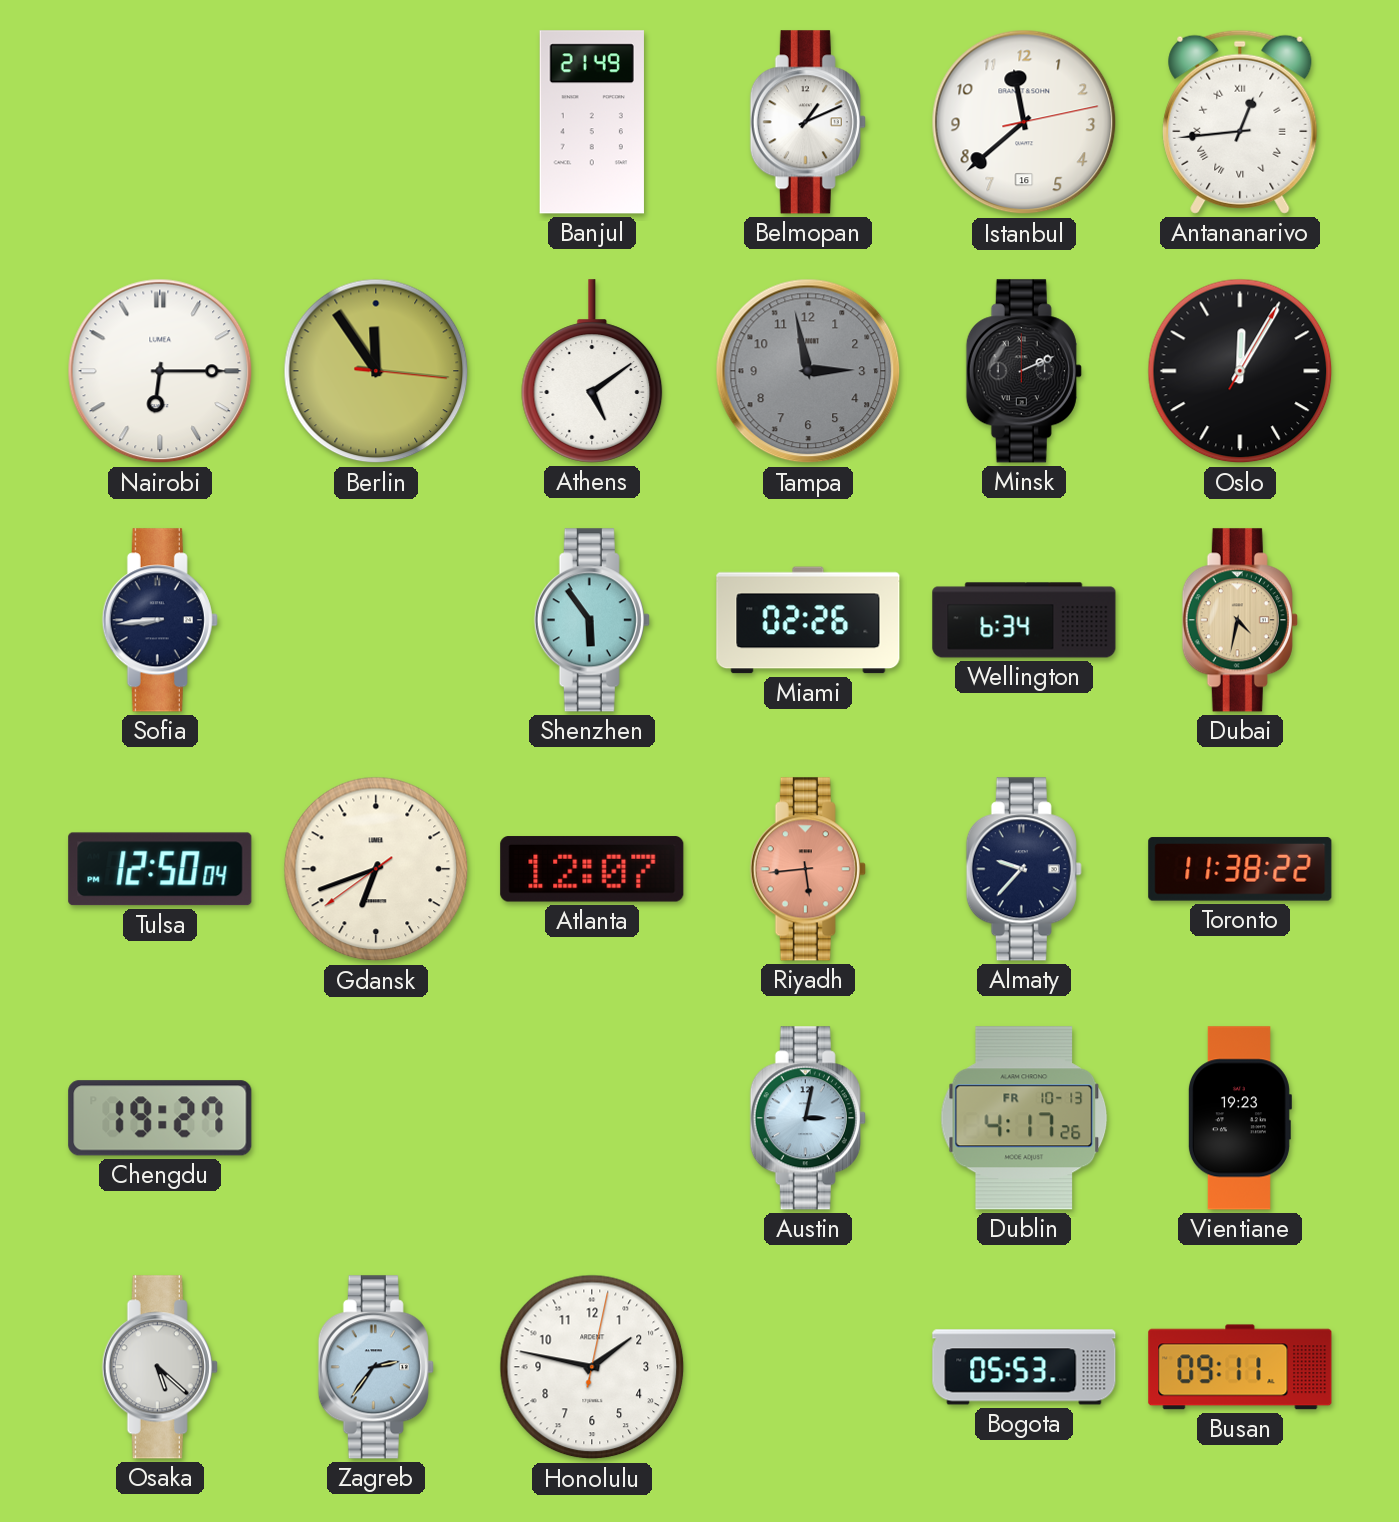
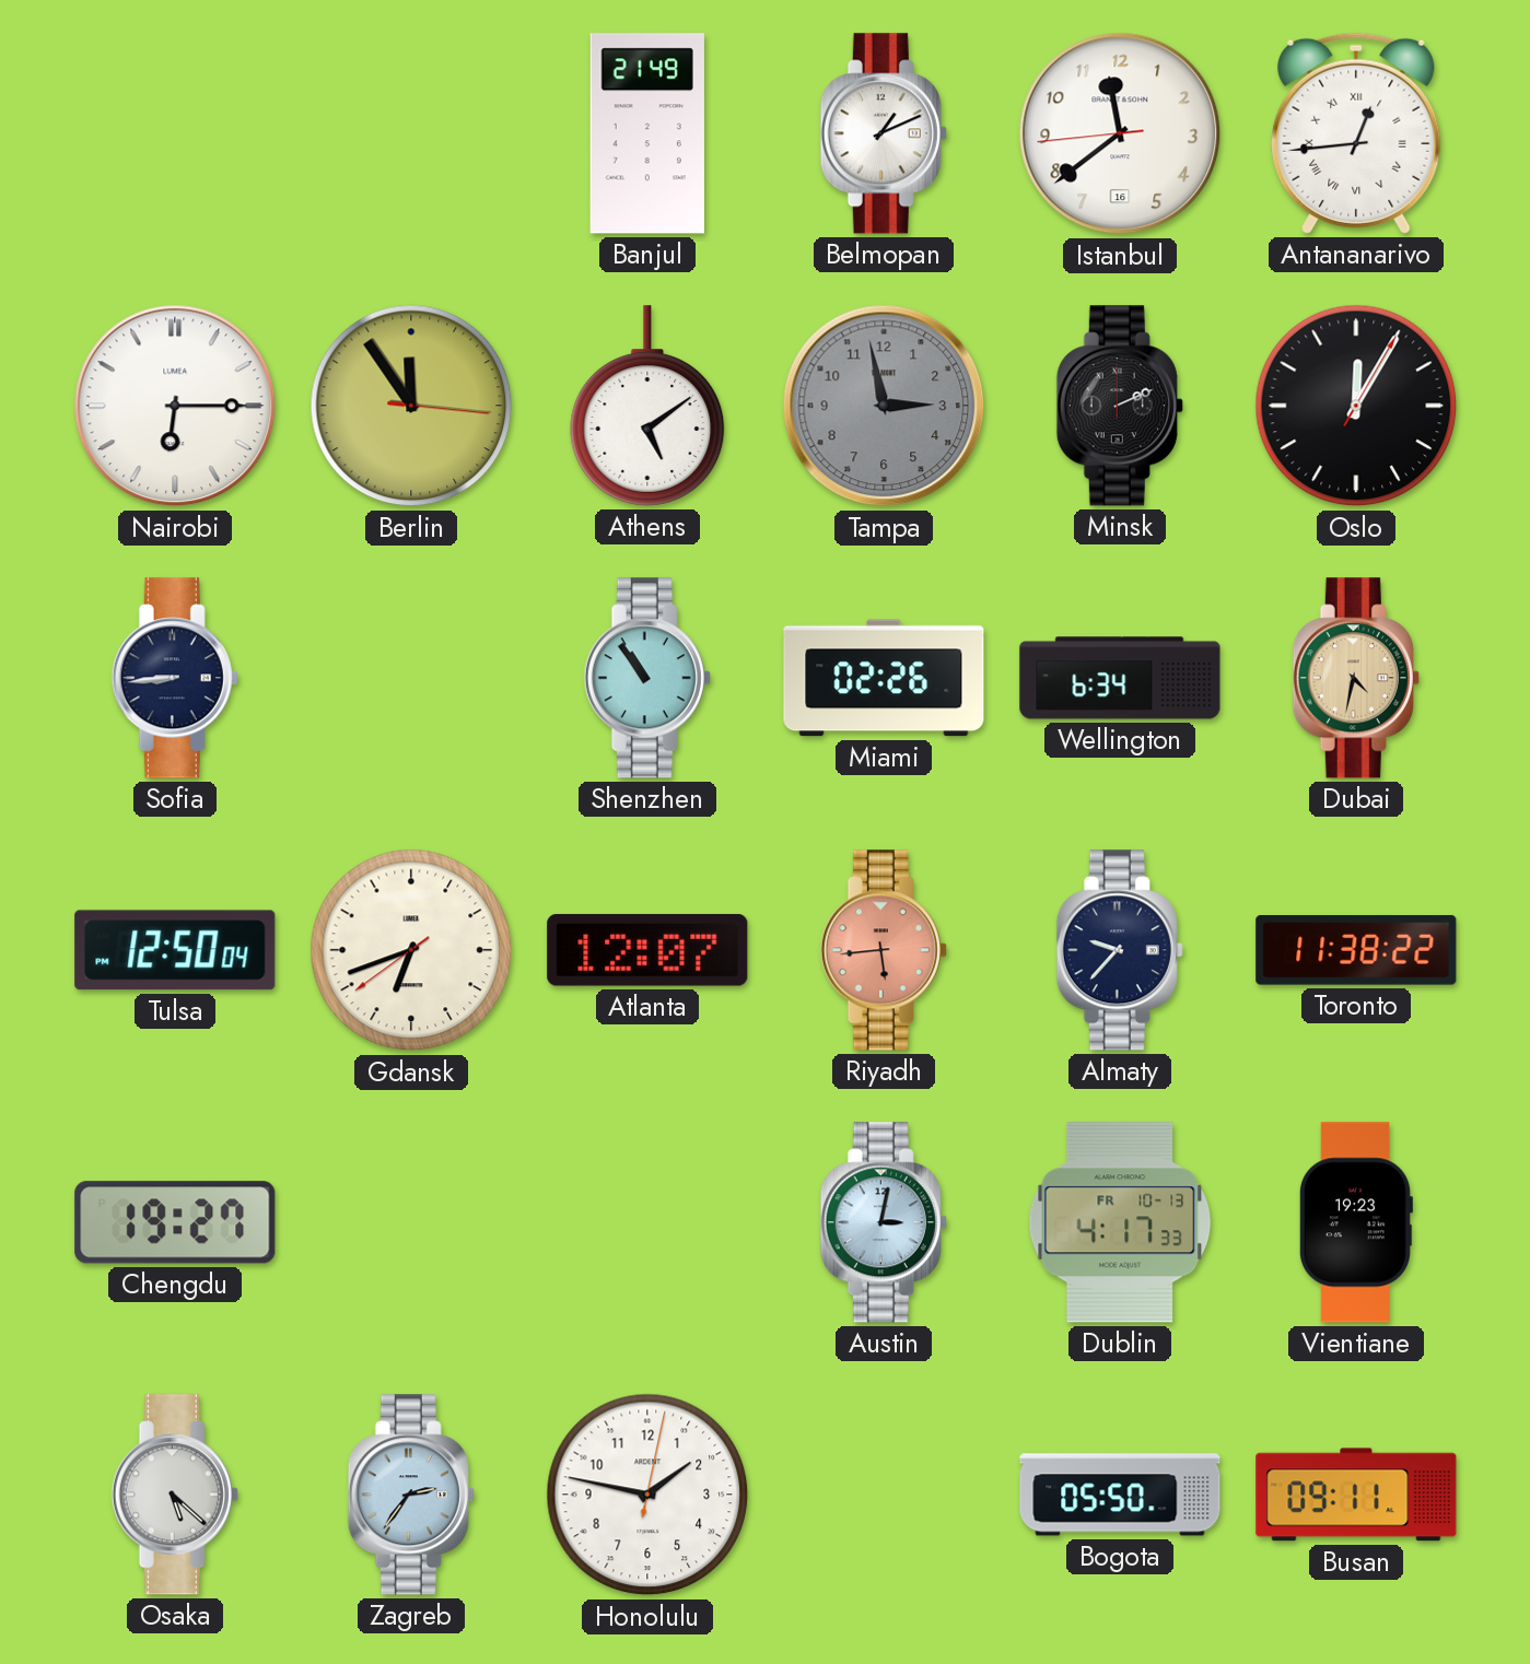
Istanbul: 11:38:13 -> 11:38:44
Shenzhen: 5:54 -> 10:54
Dublin: 4:17:26 -> 4:17:33
Bogota: 05:53 -> 05:50
